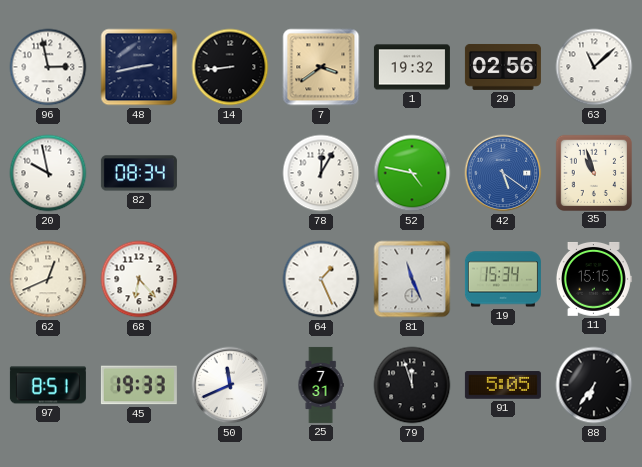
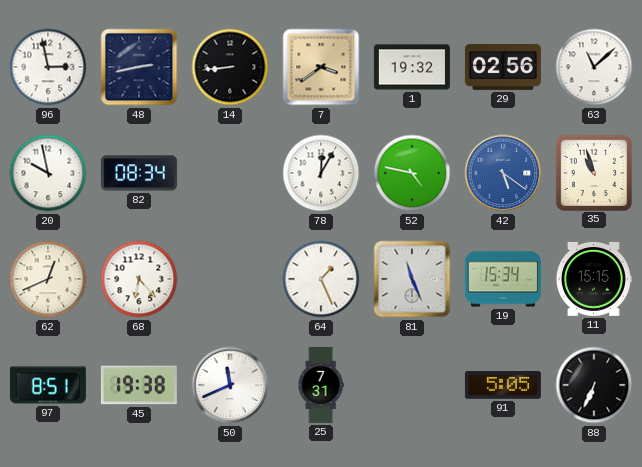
45: 19:33 -> 19:38
79: 11:57 -> none
88: 6:36 -> 6:34
